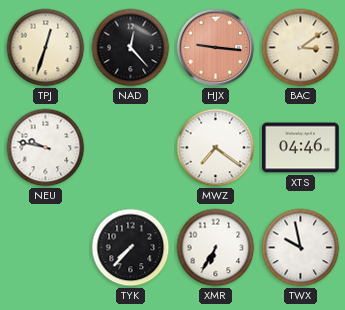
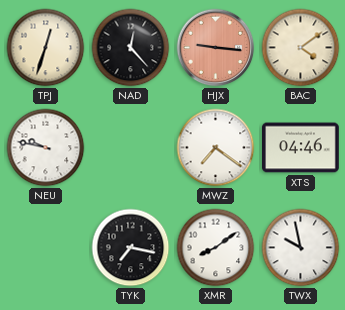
BAC: 3:09 -> 4:09
TYK: 7:37 -> 7:17
XMR: 6:35 -> 8:09
